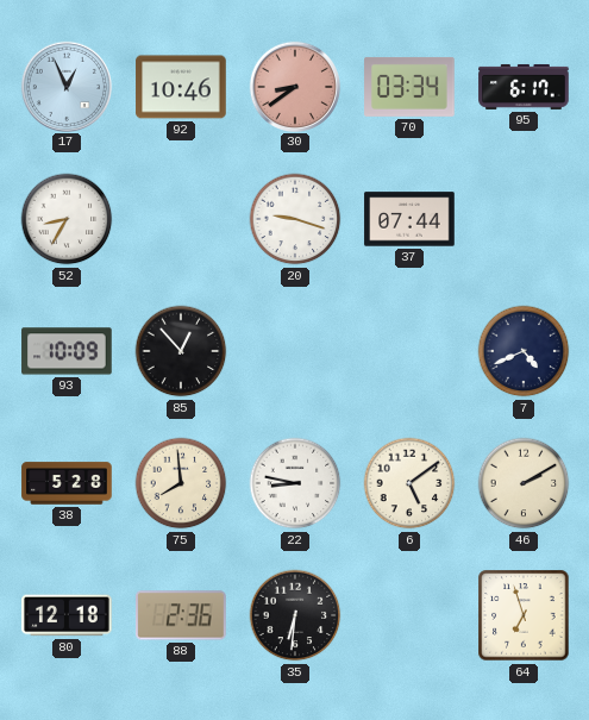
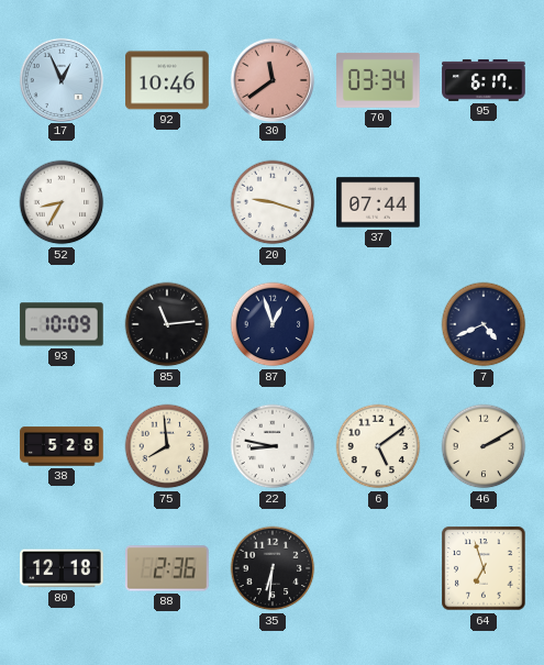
30: 8:39 -> 11:39
85: 12:53 -> 11:14
87: none -> 12:57
